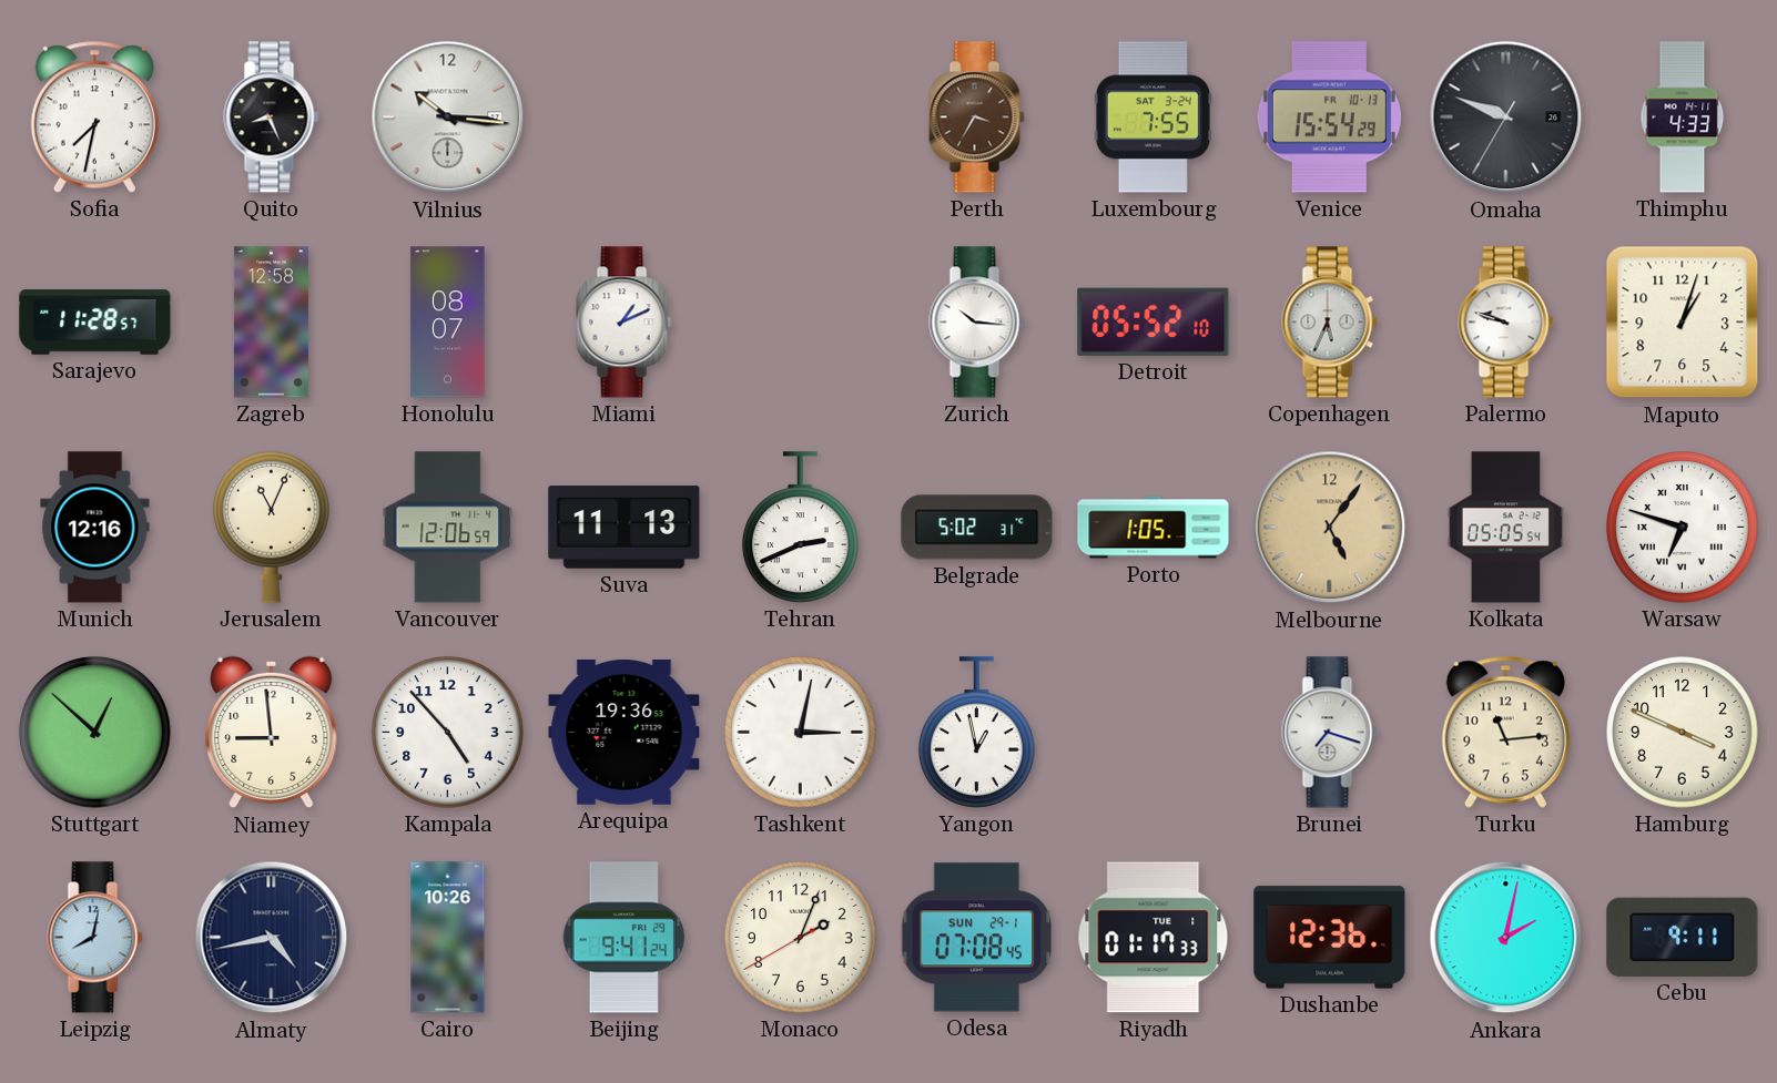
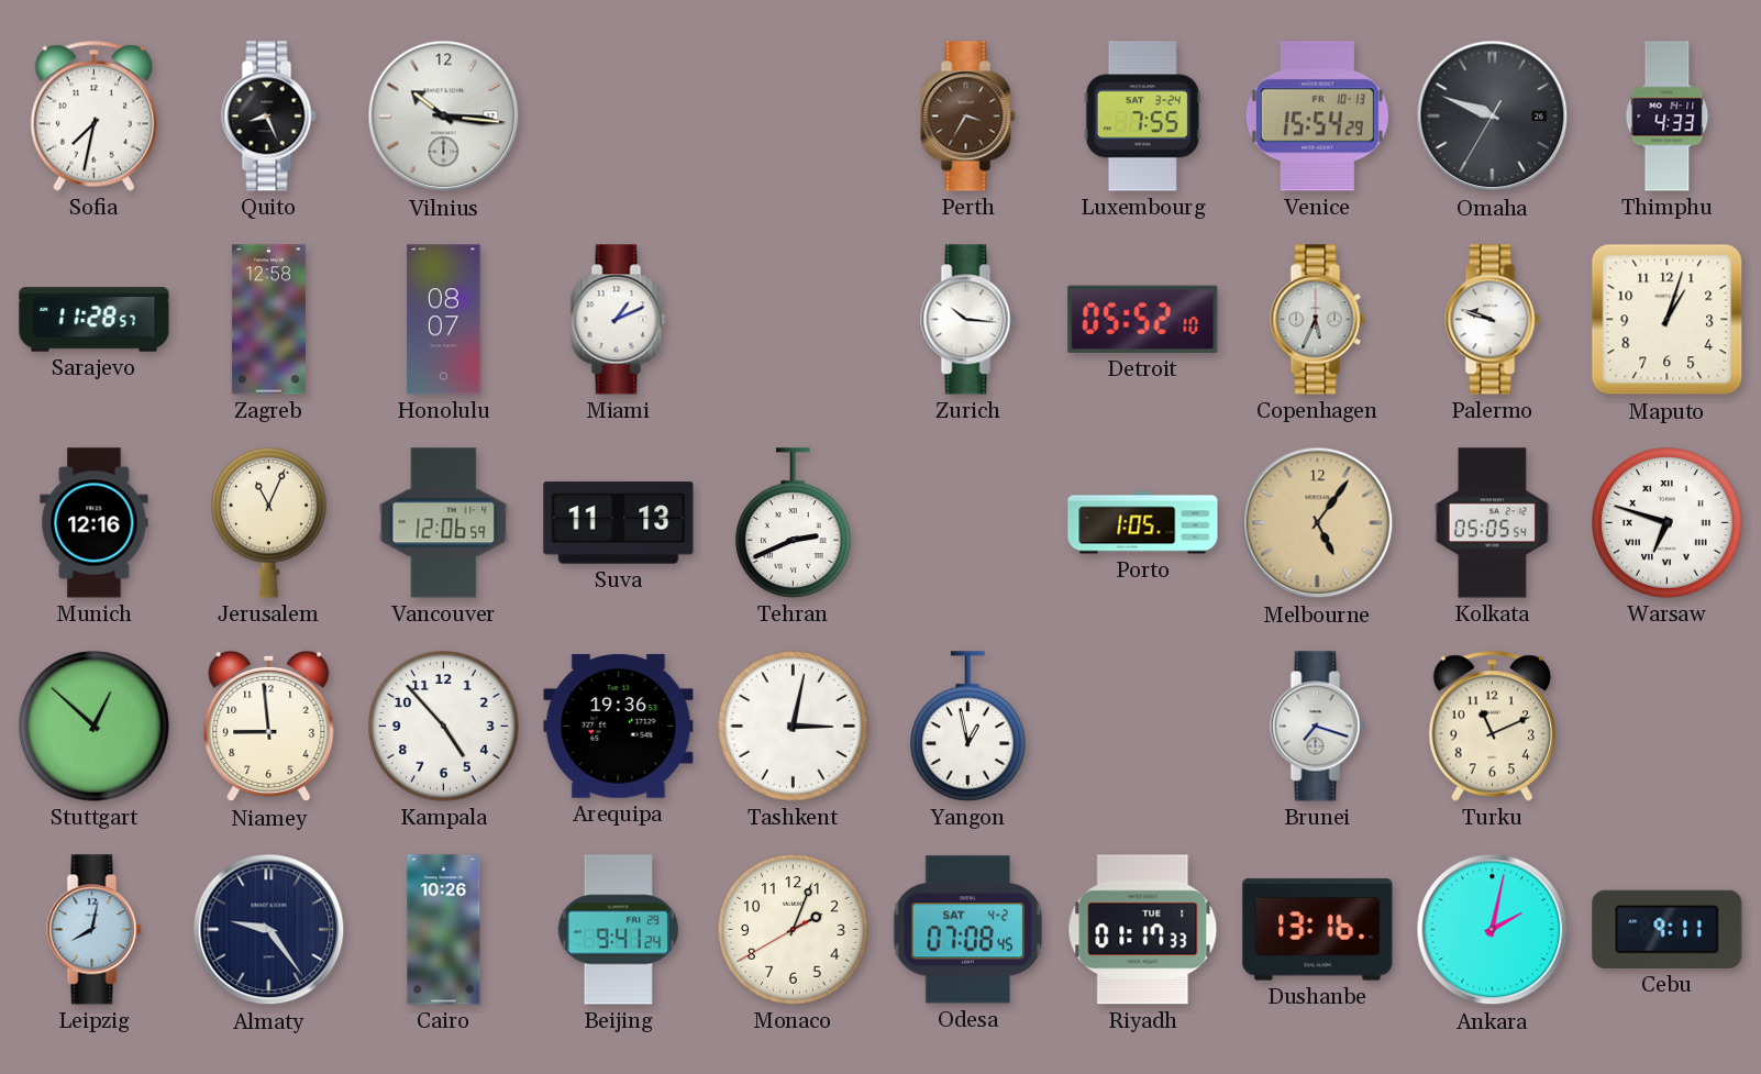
Belgrade: 5:02 -> none
Turku: 11:14 -> 11:11
Hamburg: 3:49 -> none
Almaty: 4:43 -> 9:24
Odesa date: SUN 29-1 -> SAT 4-2
Dushanbe: 12:36 -> 13:16
